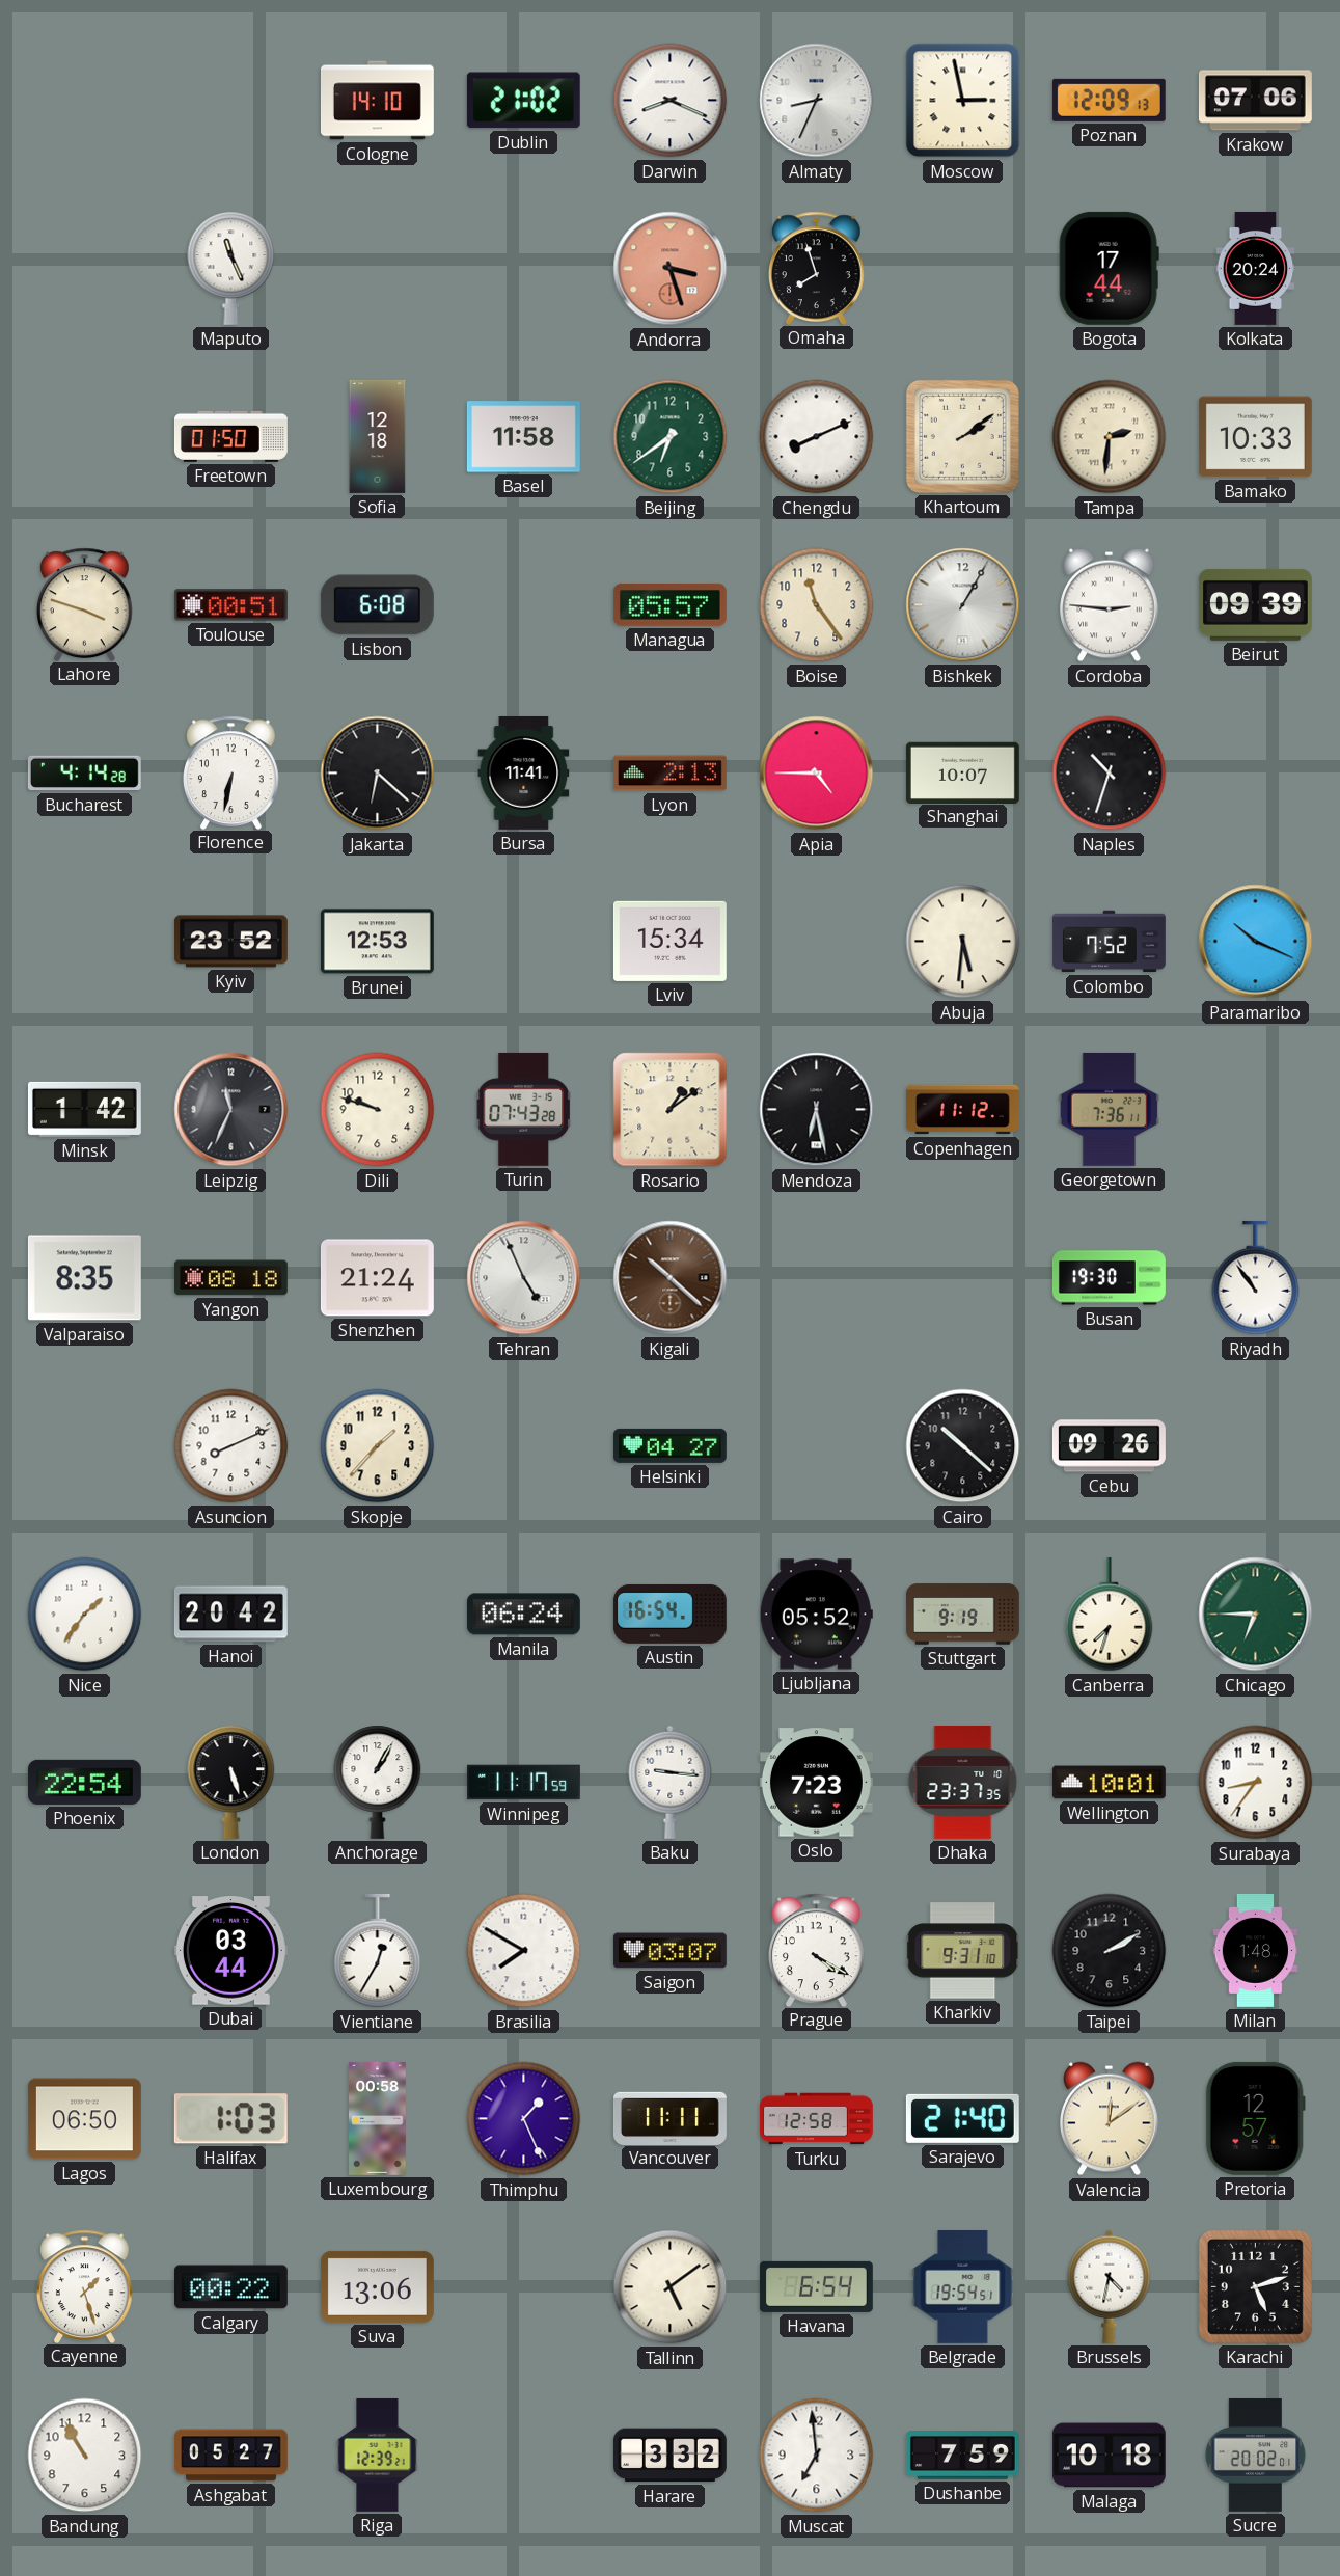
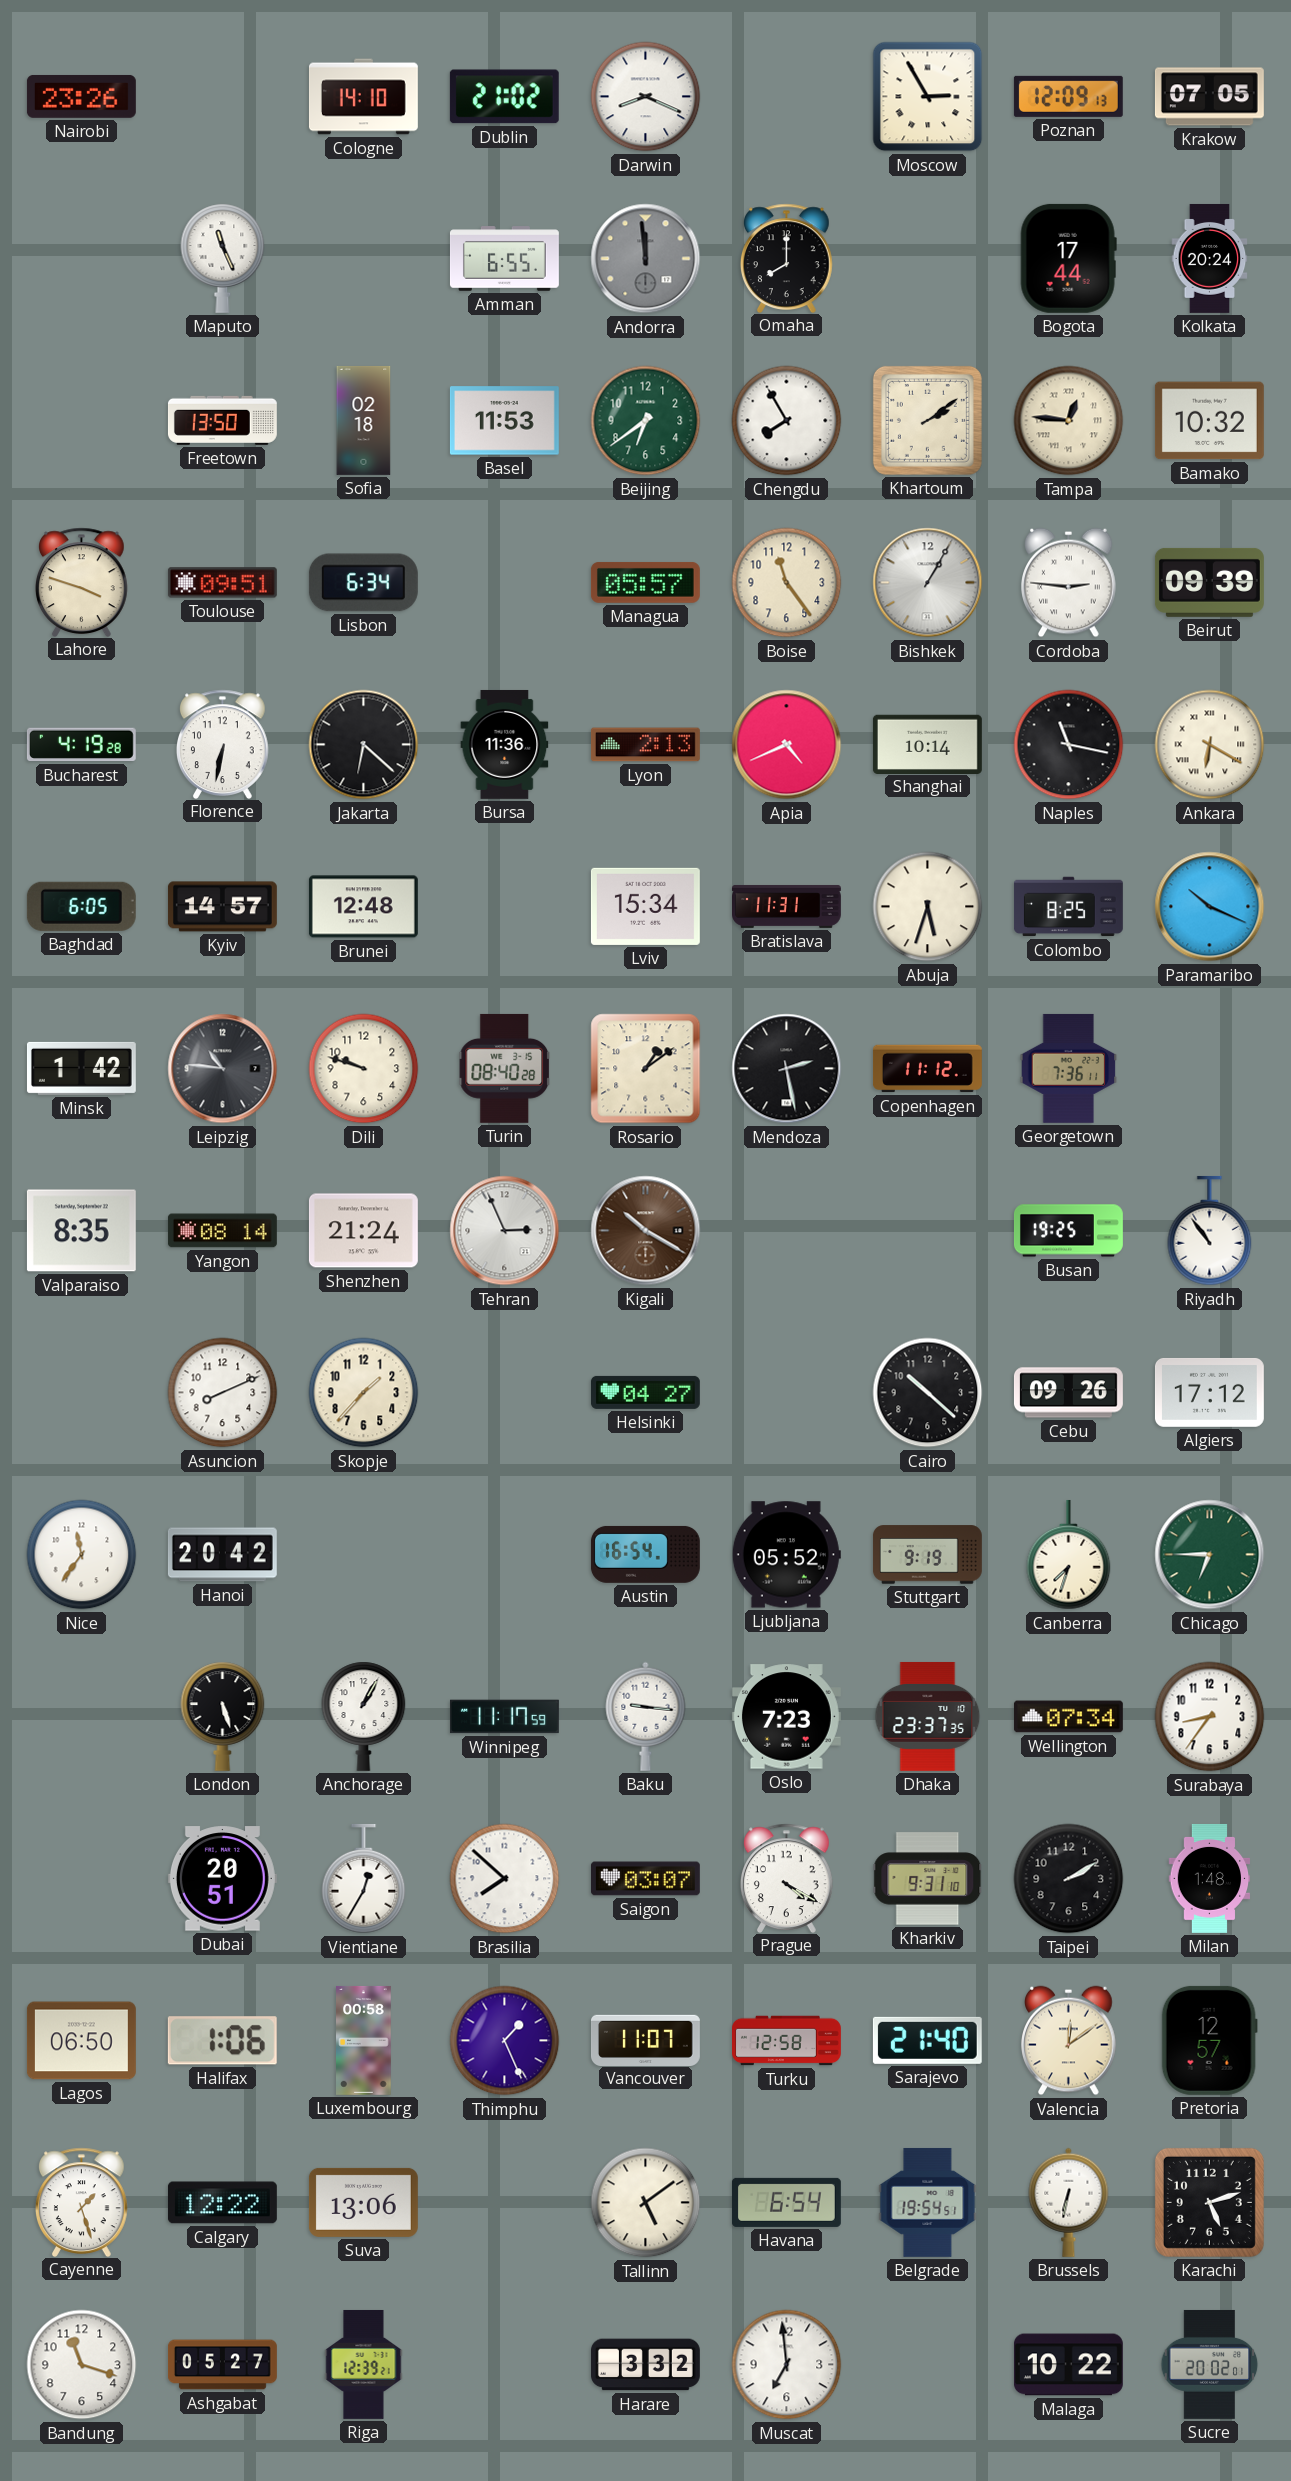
Nairobi: none -> 23:26
Almaty: 8:34 -> none
Moscow: 2:58 -> 2:55
Krakow: 07:06 -> 07:05
Amman: none -> 6:55
Andorra: 3:27 -> 11:59
Andorra dial: salmon -> grey
Omaha: 7:57 -> 8:00
Freetown: 01:50 -> 13:50
Sofia: 12:18 -> 02:18
Basel: 11:58 -> 11:53
Chengdu: 8:11 -> 7:55
Tampa: 2:31 -> 12:46
Bamako: 10:33 -> 10:32
Toulouse: 00:51 -> 09:51
Lisbon: 6:08 -> 6:34
Bucharest: 4:14 -> 4:19
Bursa: 11:41 -> 11:36
Apia: 4:45 -> 4:41
Shanghai: 10:07 -> 10:14
Naples: 10:33 -> 11:17
Ankara: none -> 6:20
Baghdad: none -> 6:05
Kyiv: 23:52 -> 14:57
Brunei: 12:53 -> 12:48
Bratislava: none -> 11:31
Abuja: 5:31 -> 5:33
Colombo: 7:52 -> 8:25
Leipzig: 11:34 -> 10:46
Turin: 07:43 -> 08:40
Mendoza: 6:28 -> 2:28
Yangon: 08:18 -> 08:14
Tehran: 4:56 -> 2:56
Kigali: 10:22 -> 10:20
Busan: 19:30 -> 19:25
Algiers: none -> 17:12
Nice: 1:36 -> 11:36
Manila: 06:24 -> none
Phoenix: 22:54 -> none
Wellington: 10:01 -> 07:34
Dubai: 03:44 -> 20:51
Brasilia: 7:50 -> 7:52
Halifax: 1:03 -> 1:06
Vancouver: 11:11 -> 11:07
Calgary: 00:22 -> 12:22
Brussels: 4:32 -> 6:32
Bandung: 10:55 -> 11:18
Dushanbe: 7:59 -> none
Malaga: 10:18 -> 10:22
